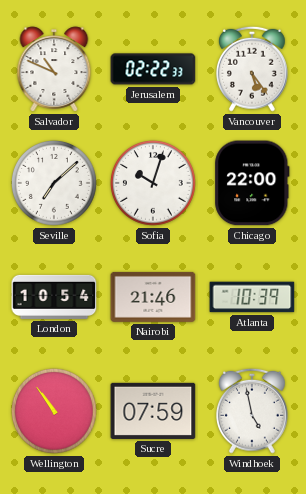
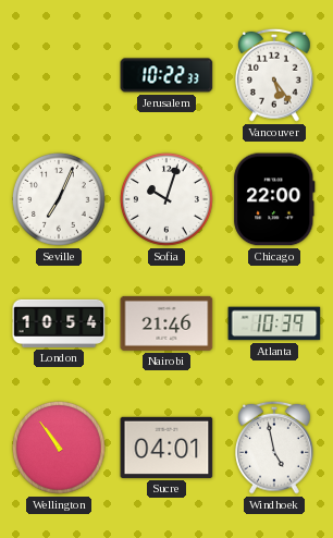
Salvador: 10:49 -> none
Jerusalem: 02:22 -> 10:22
Seville: 7:08 -> 7:04
Sucre: 07:59 -> 04:01
